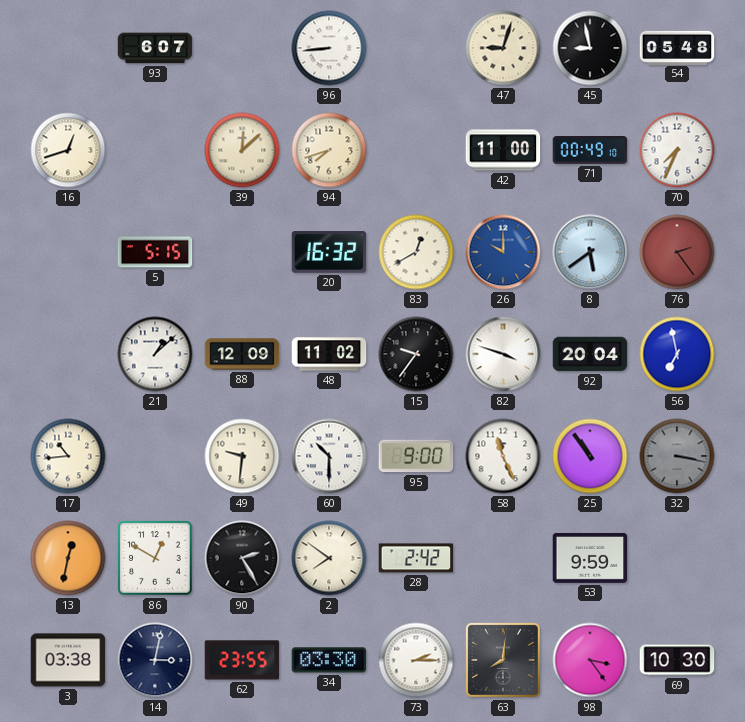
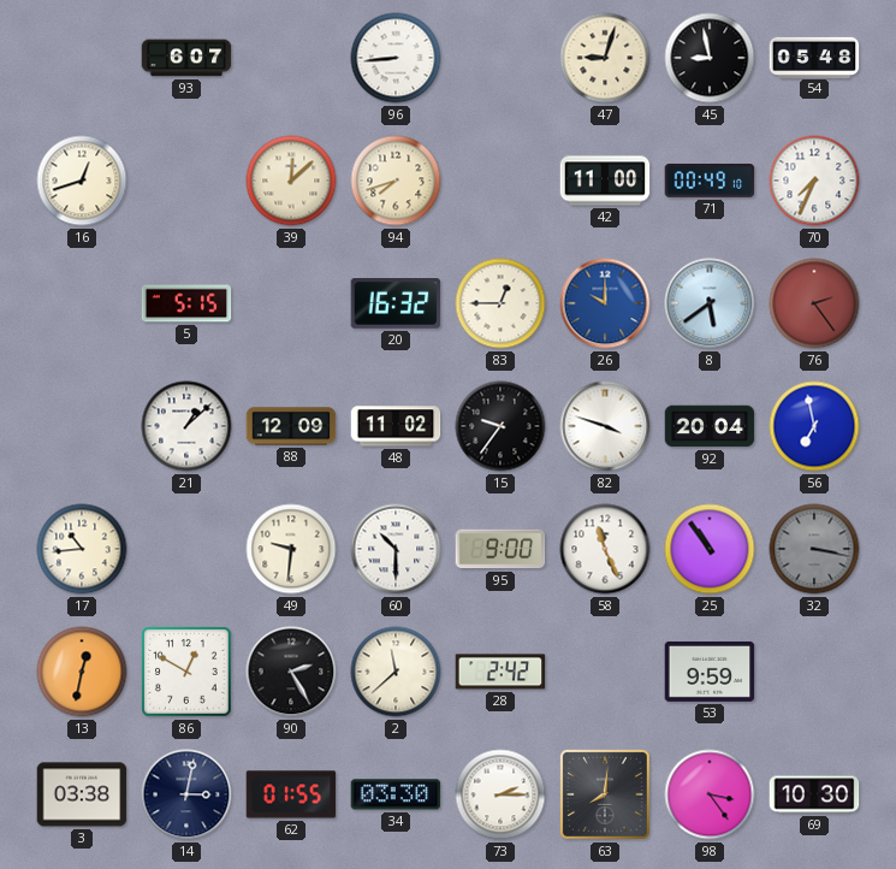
83: 12:40 -> 12:45
2: 7:51 -> 11:38
62: 23:55 -> 01:55
